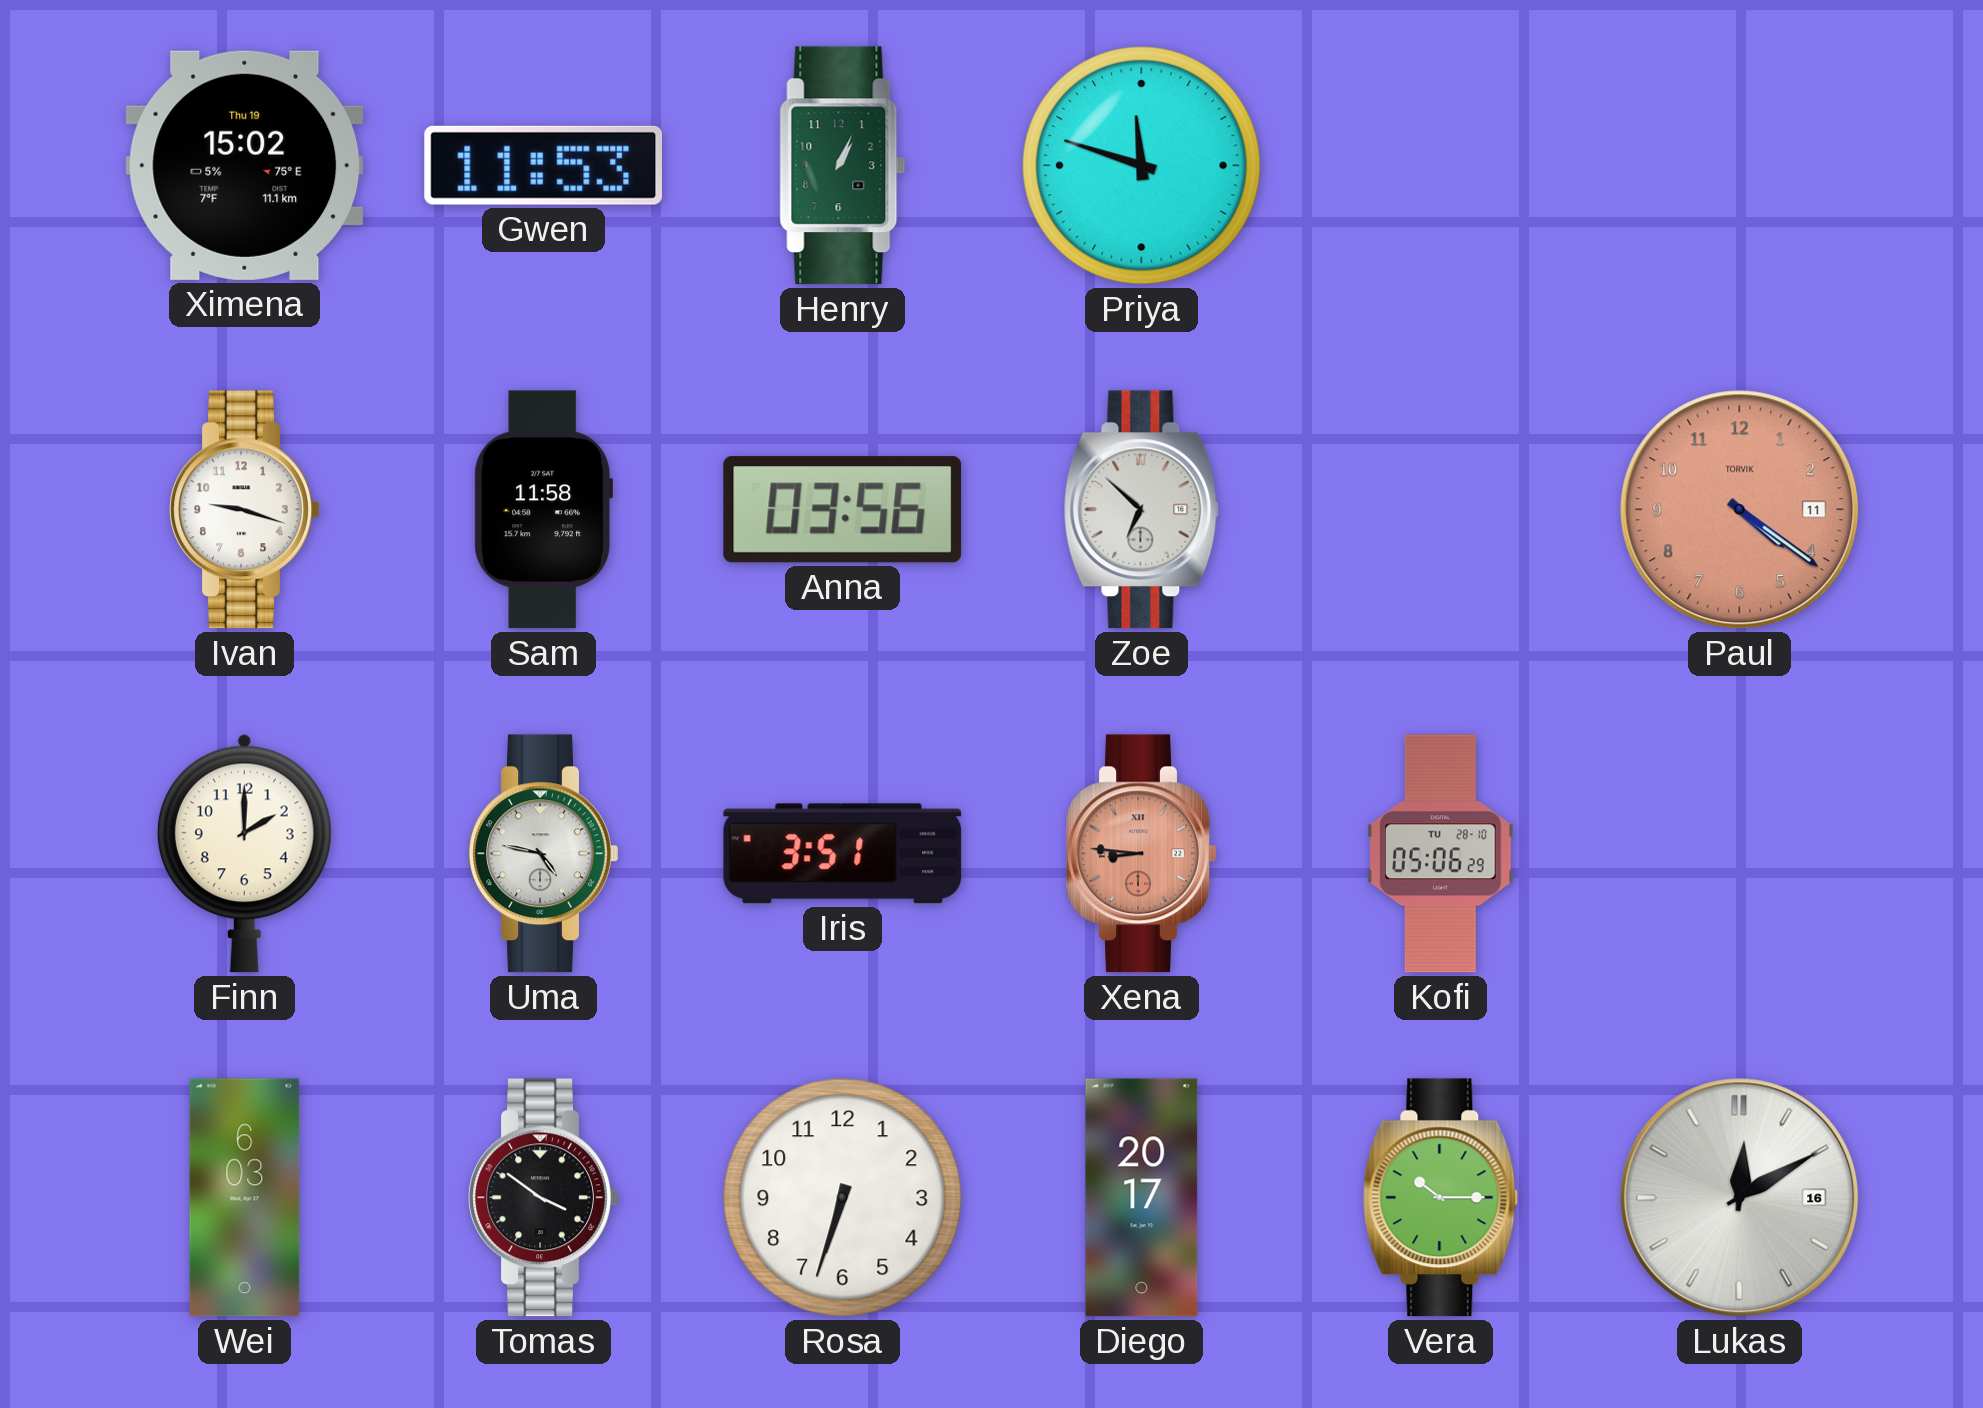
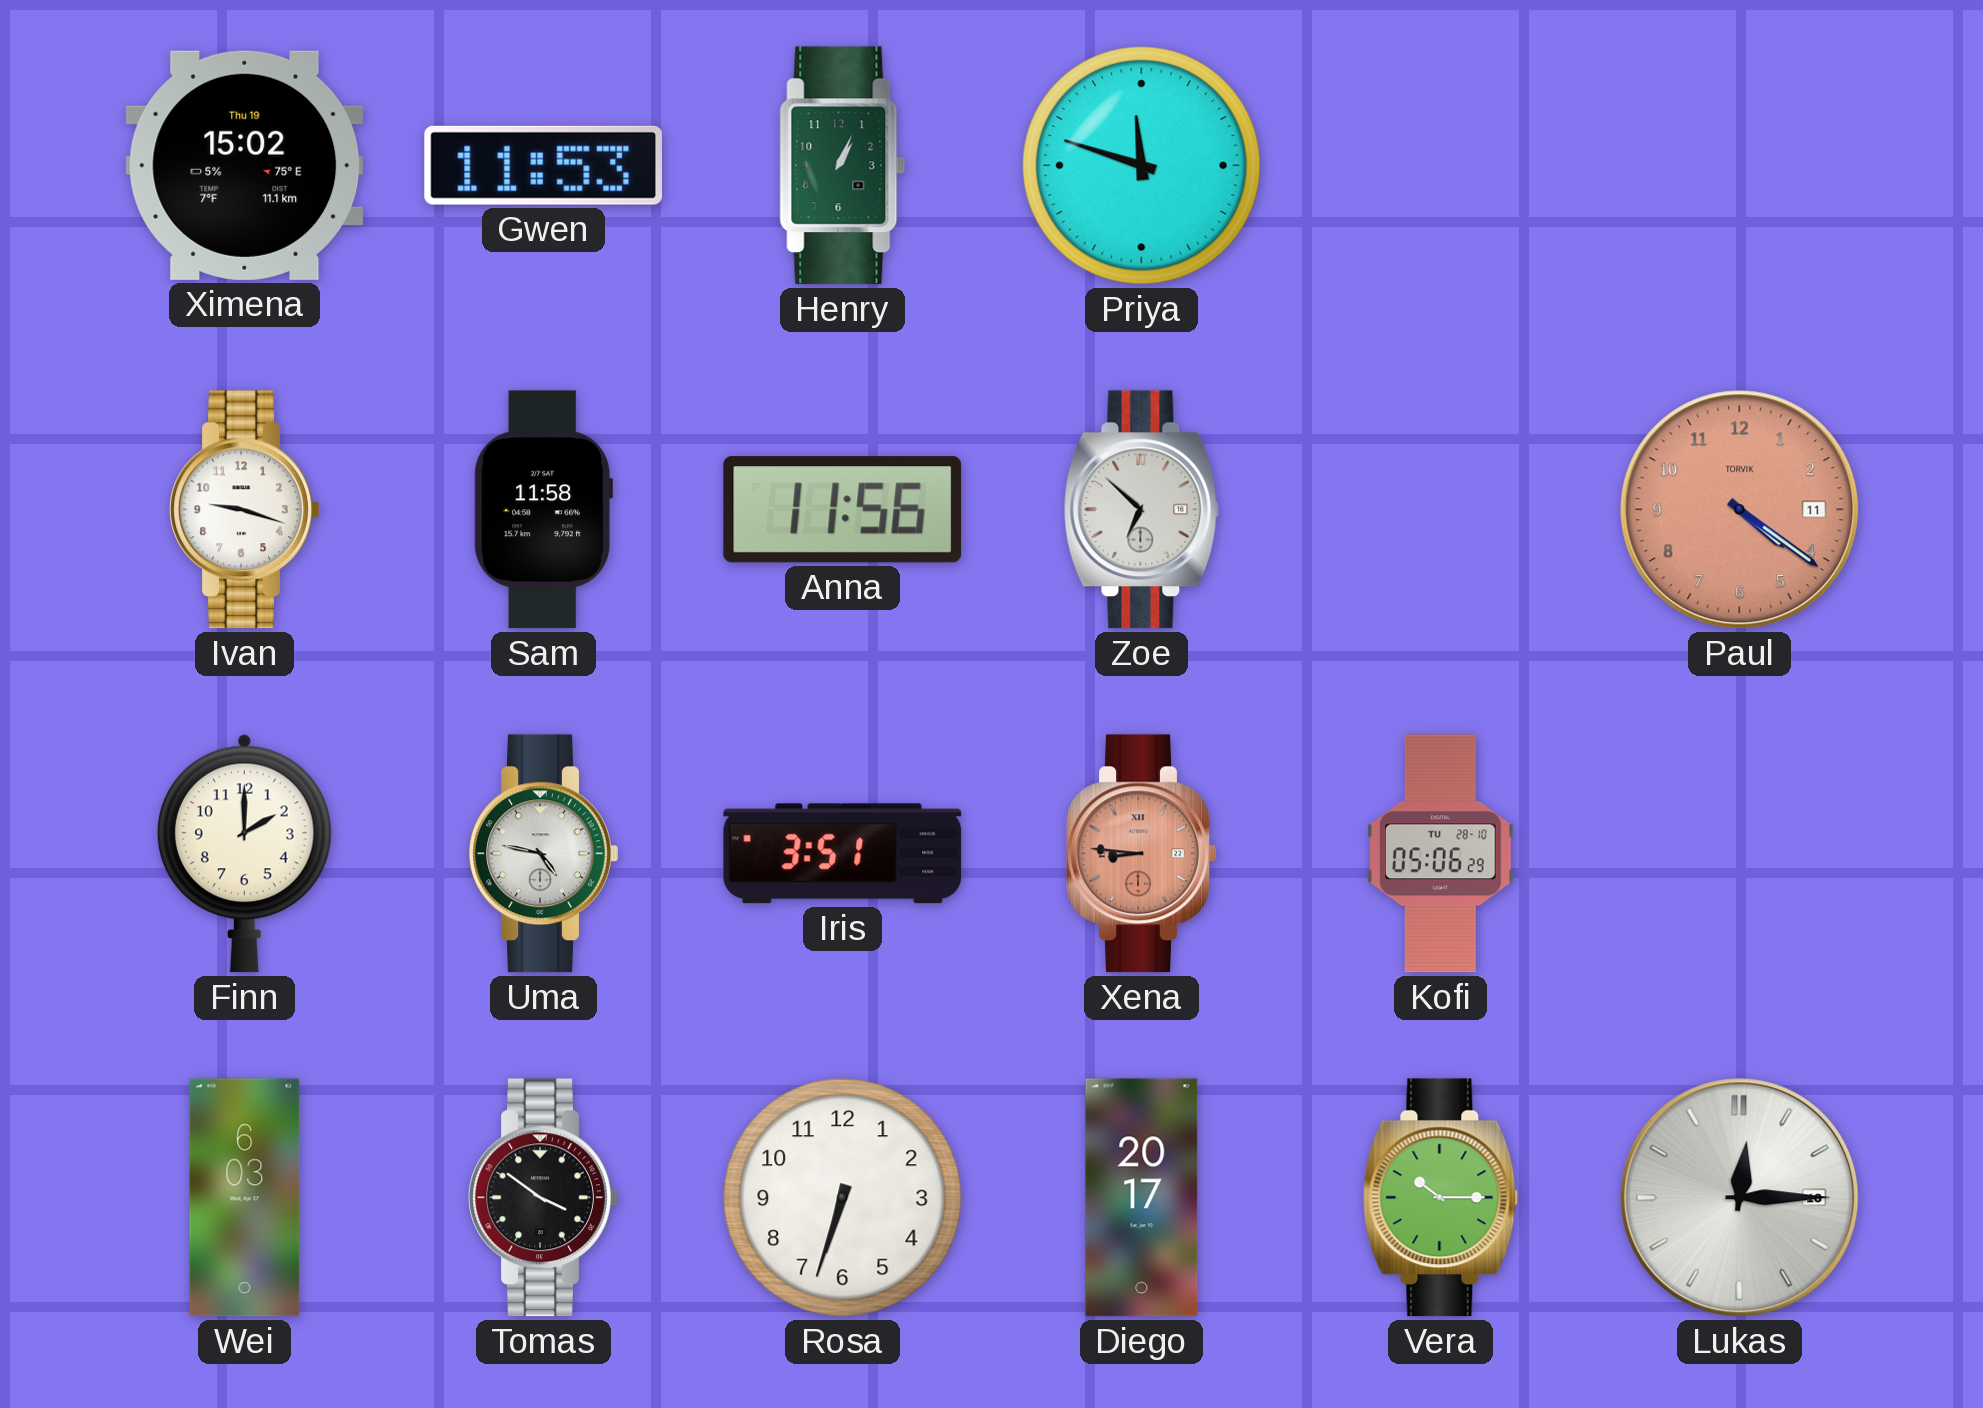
Anna: 03:56 -> 11:56
Lukas: 12:10 -> 12:15
